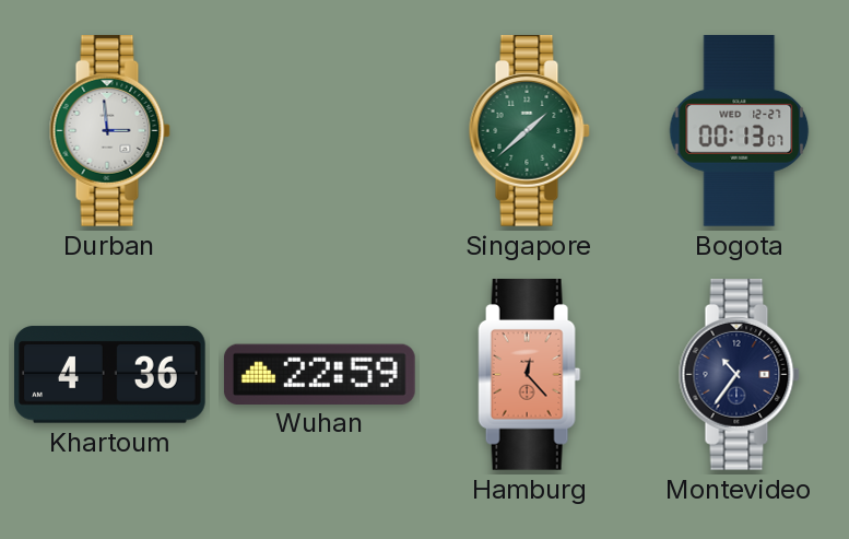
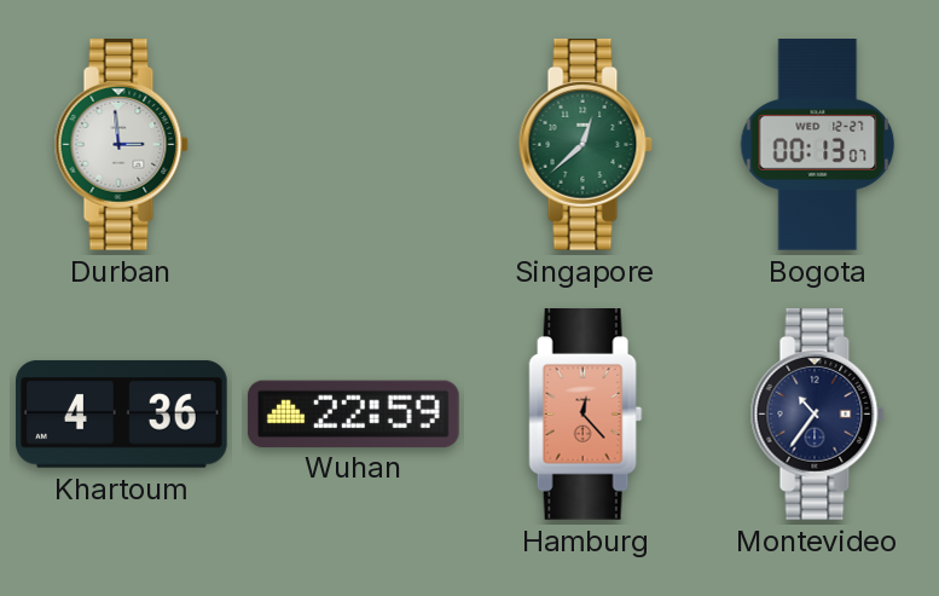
Singapore: 1:38 -> 12:38
